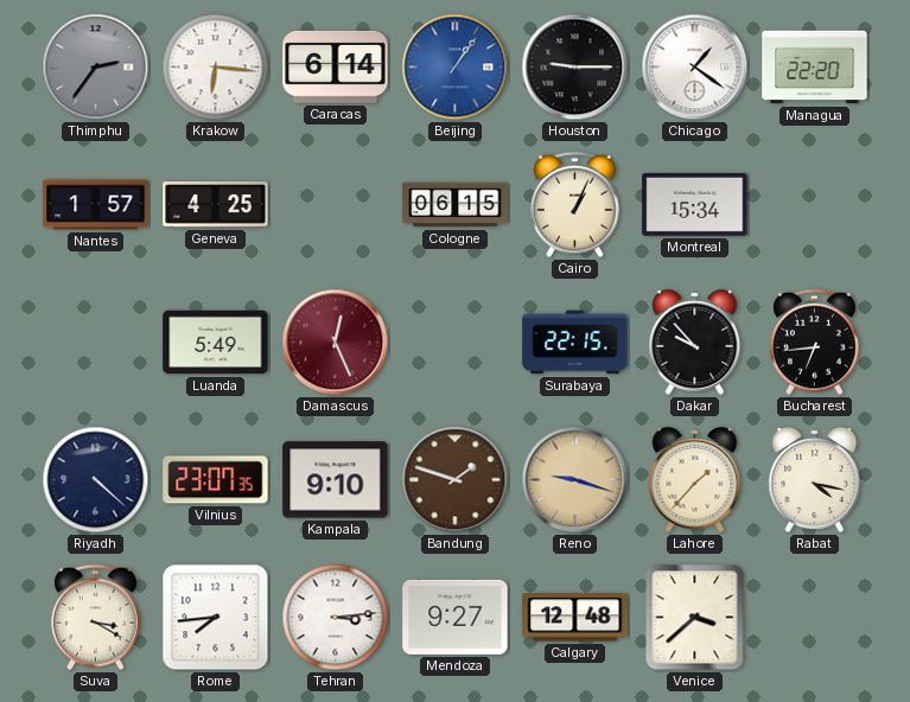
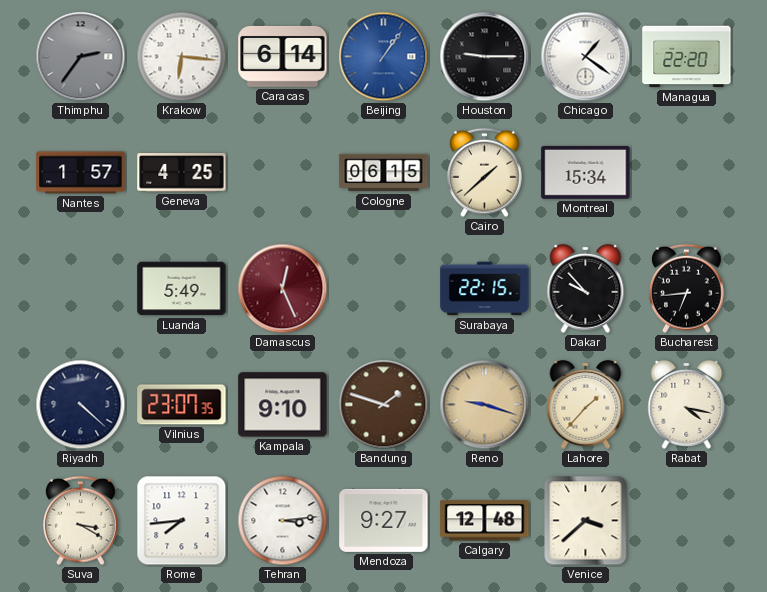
Cairo: 1:04 -> 1:38
